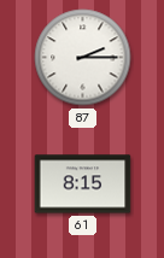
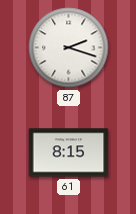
87: 2:15 -> 2:18
